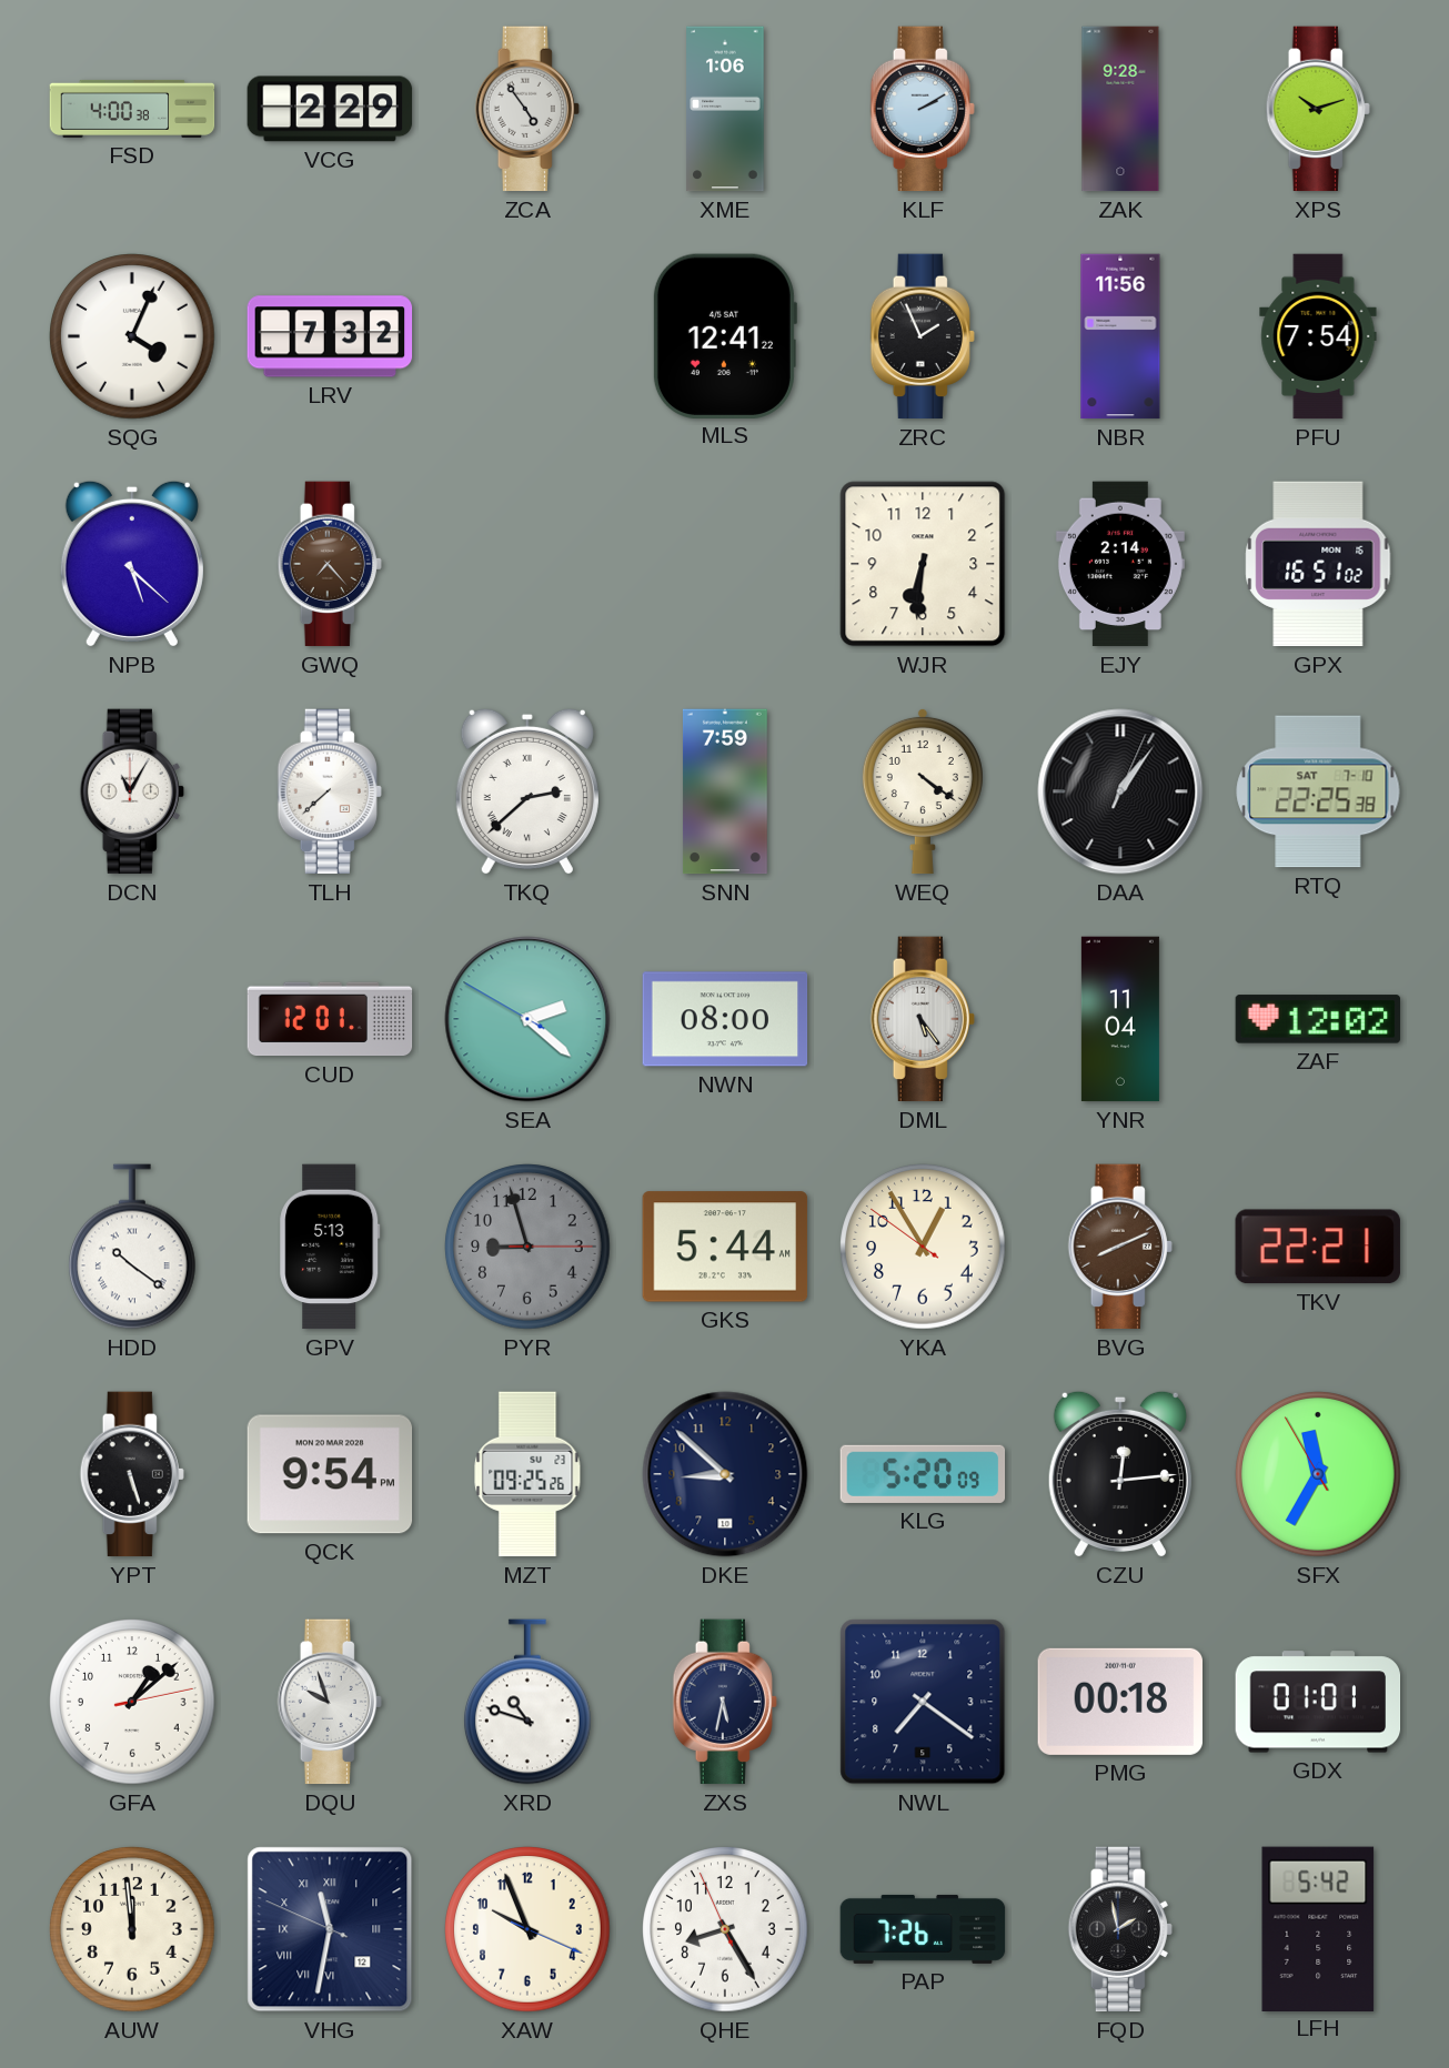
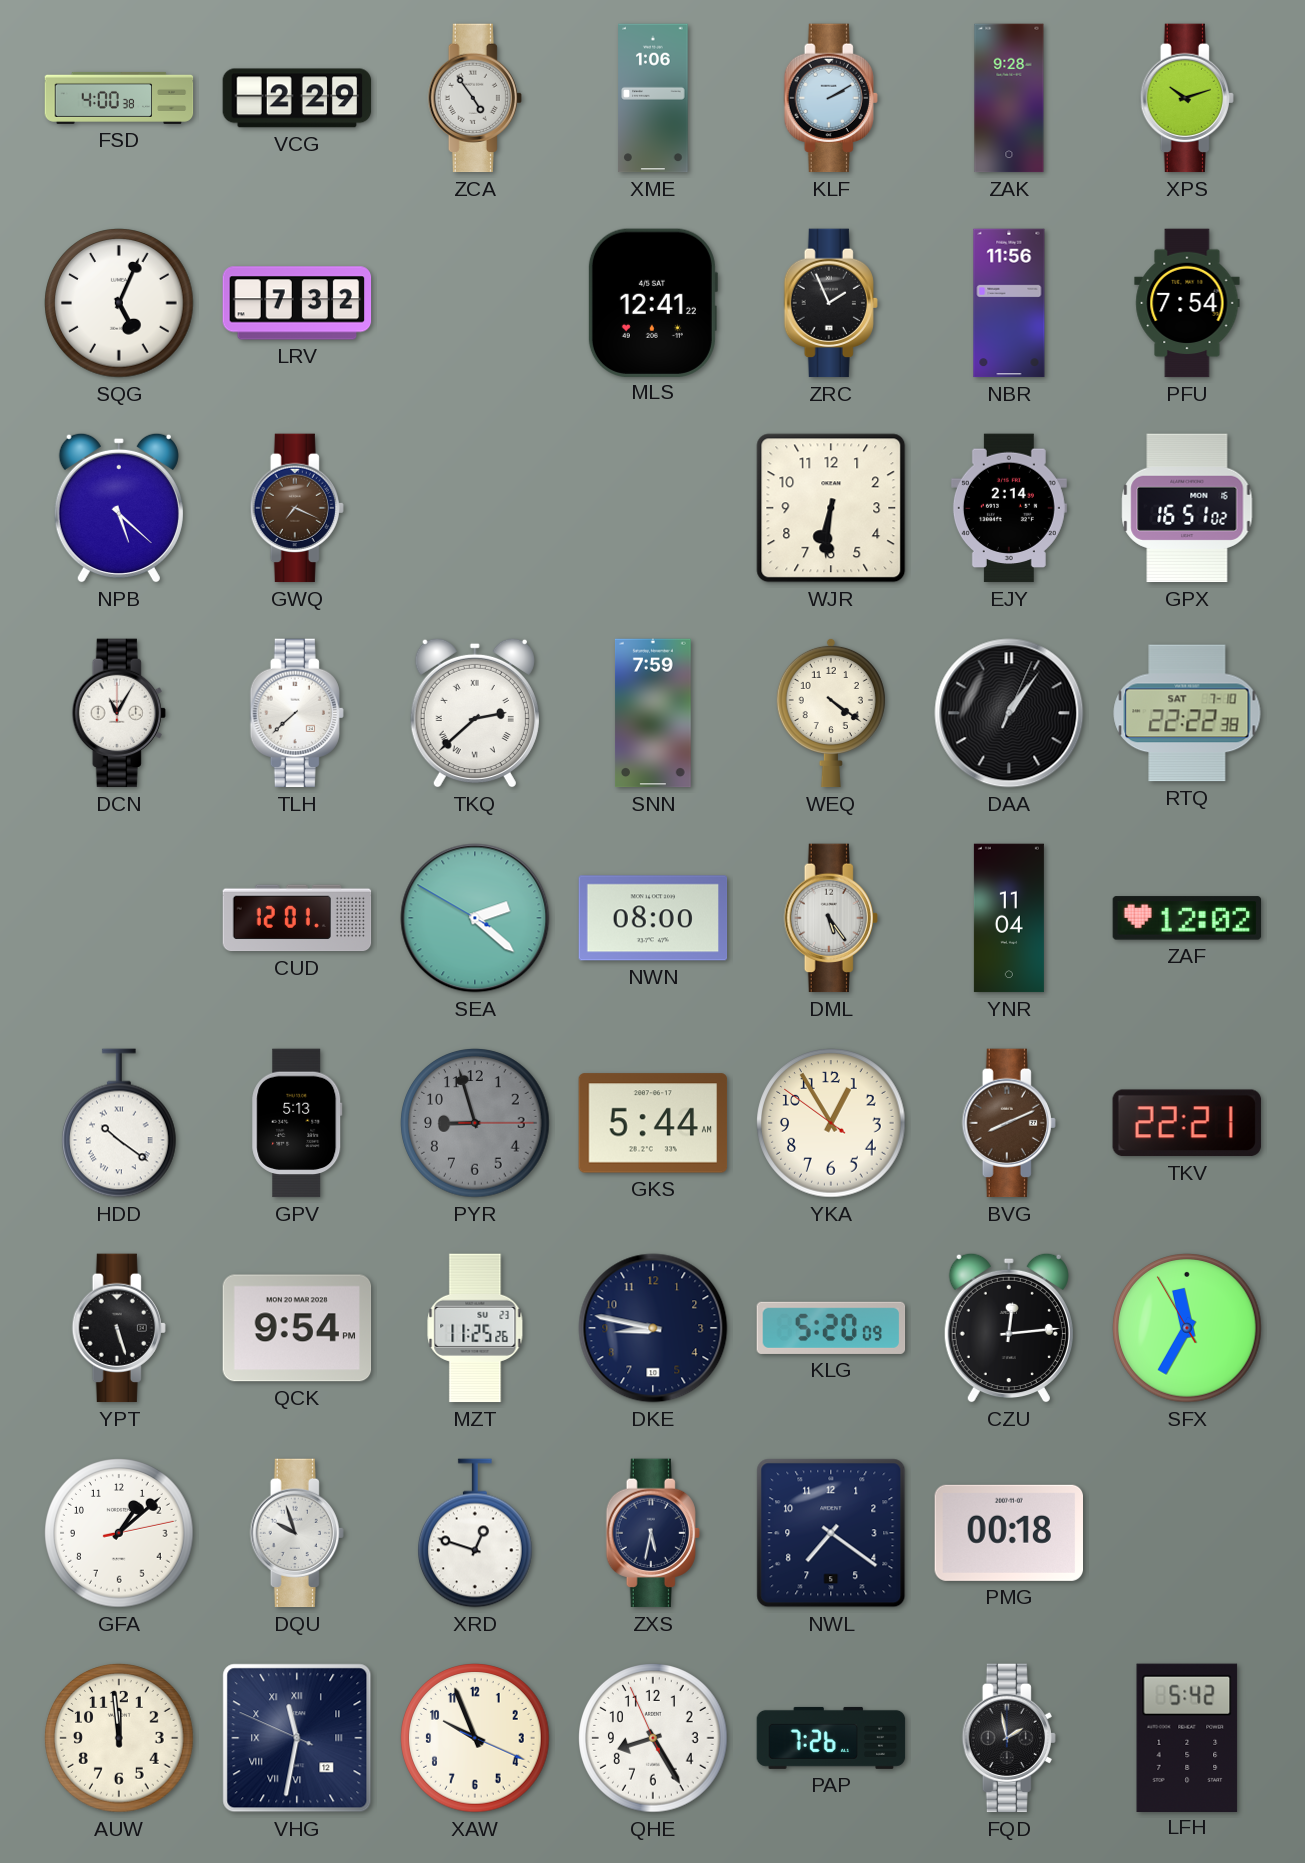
SQG: 4:04 -> 5:04
GWQ: 7:23 -> 7:19
RTQ: 22:25 -> 22:22
MZT: 09:25 -> 11:25
DKE: 8:52 -> 8:47
XRD: 10:48 -> 12:48
GDX: 01:01 -> none
